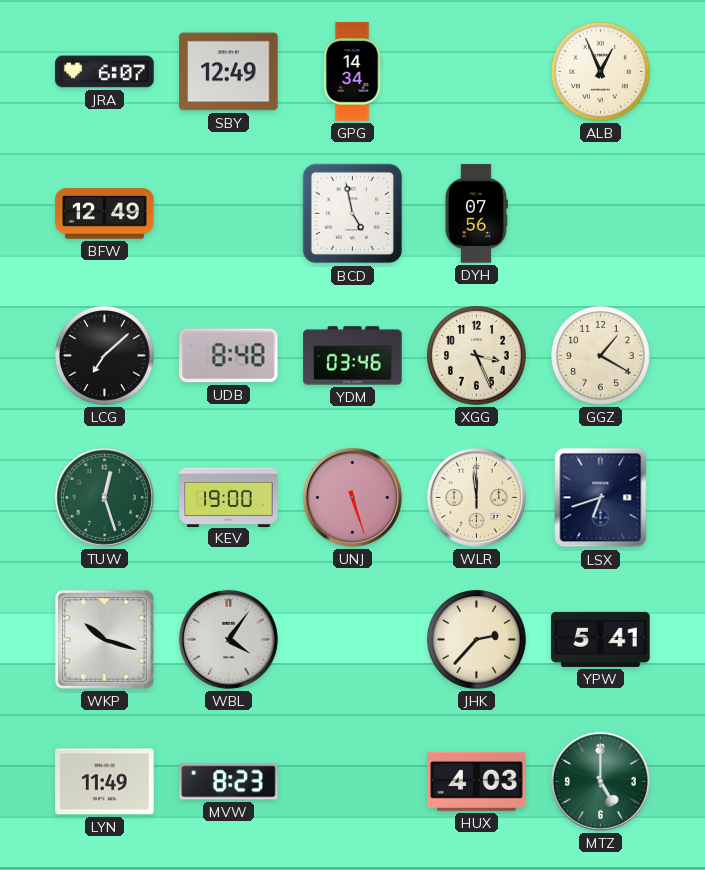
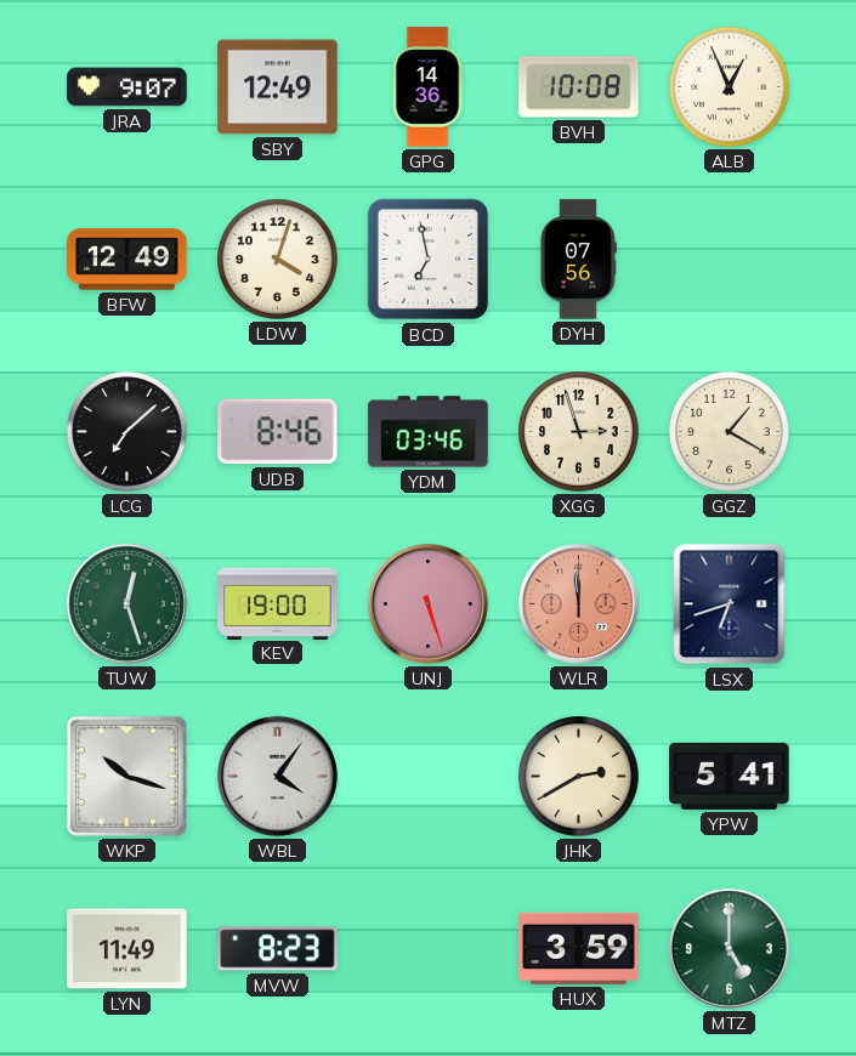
JRA: 6:07 -> 9:07
GPG: 14:34 -> 14:36
BVH: none -> 10:08
LDW: none -> 4:03
BCD: 4:58 -> 6:58
UDB: 8:48 -> 8:46
XGG: 3:26 -> 2:57
WLR dial: cream -> salmon
JHK: 2:37 -> 2:40
HUX: 4:03 -> 3:59
